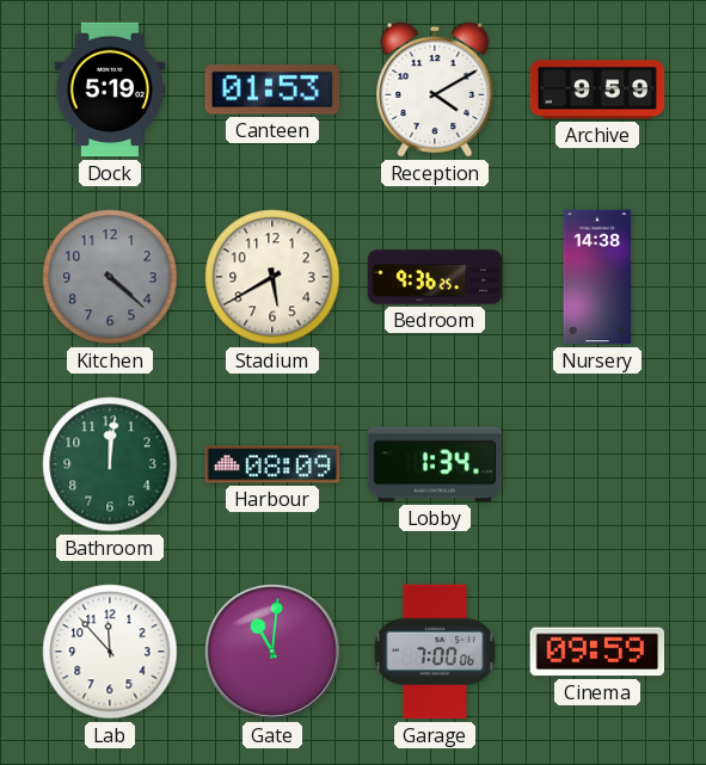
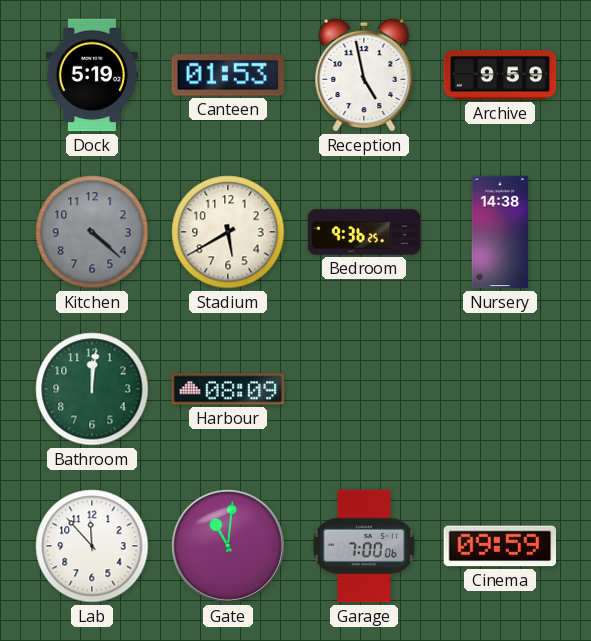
Reception: 4:10 -> 4:58
Lobby: 1:34 -> none
